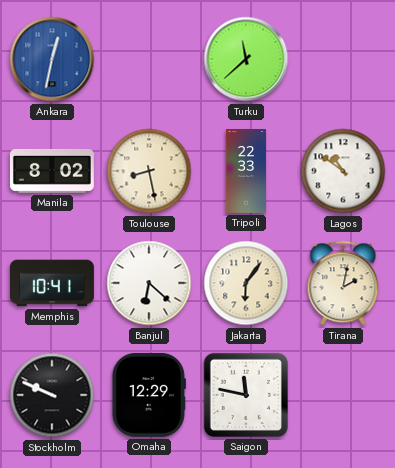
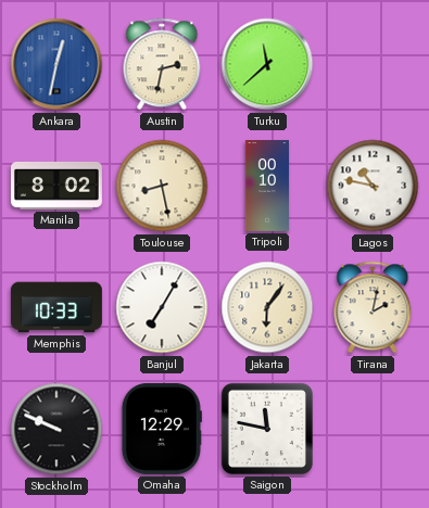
Austin: none -> 2:32
Tripoli: 22:33 -> 00:10
Lagos: 10:51 -> 10:47
Memphis: 10:41 -> 10:33
Banjul: 6:22 -> 7:05
